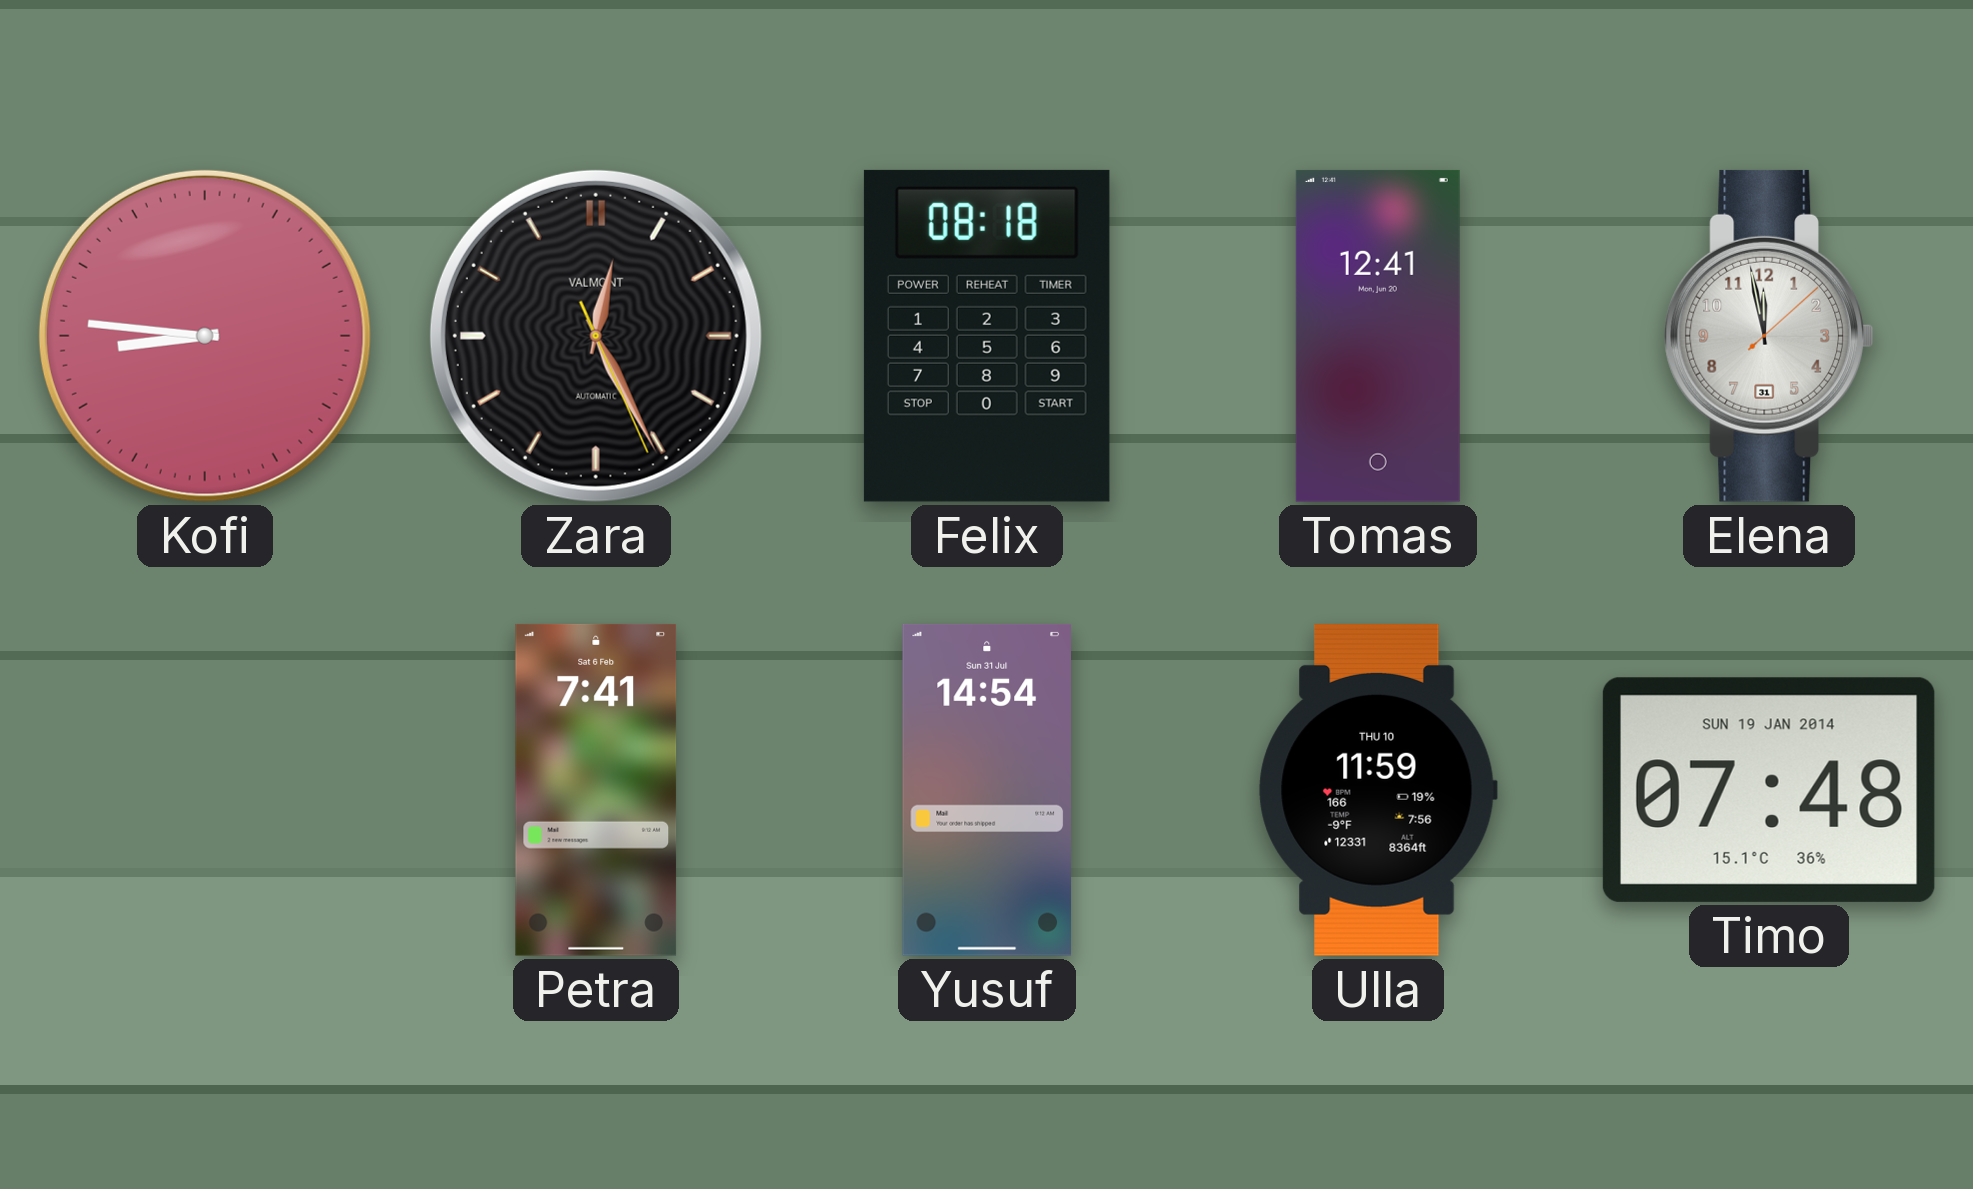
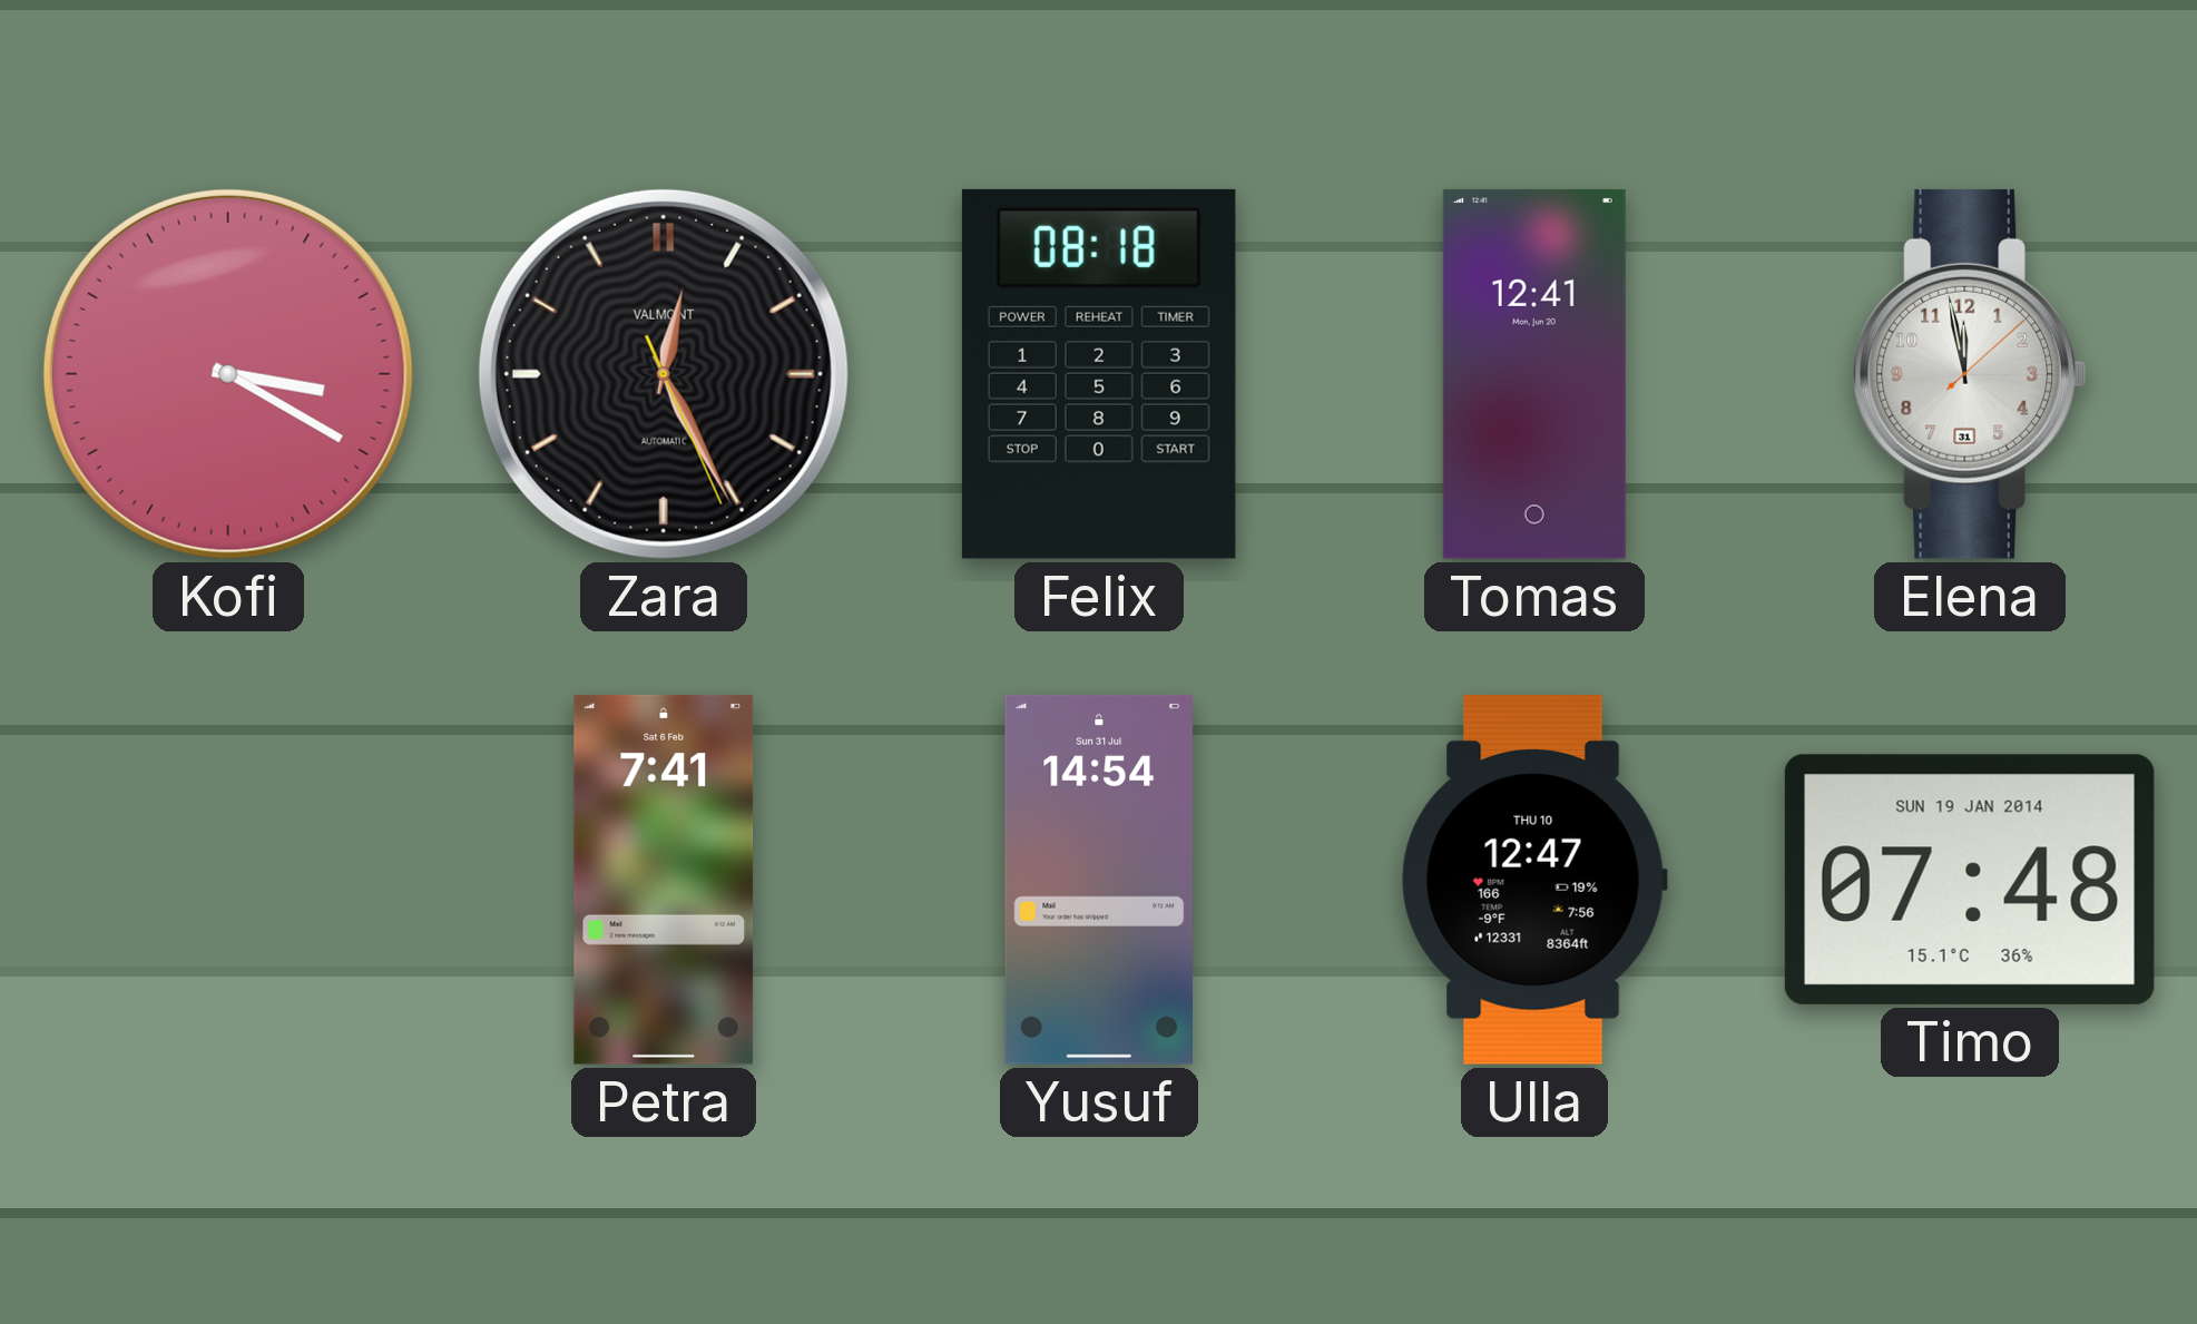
Kofi: 8:46 -> 3:20
Ulla: 11:59 -> 12:47
